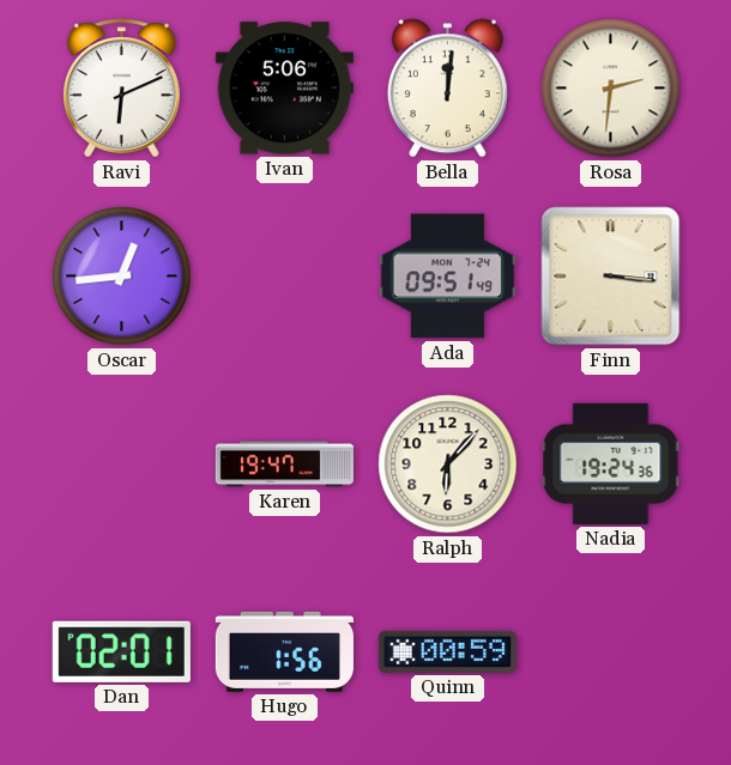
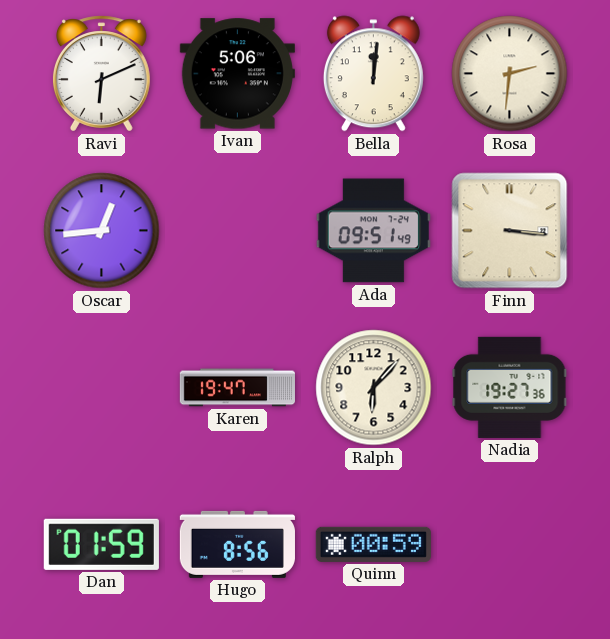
Nadia: 19:24 -> 19:27
Dan: 02:01 -> 01:59
Hugo: 1:56 -> 8:56
